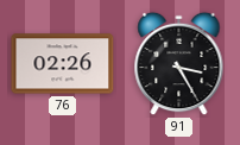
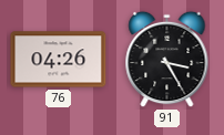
76: 02:26 -> 04:26
